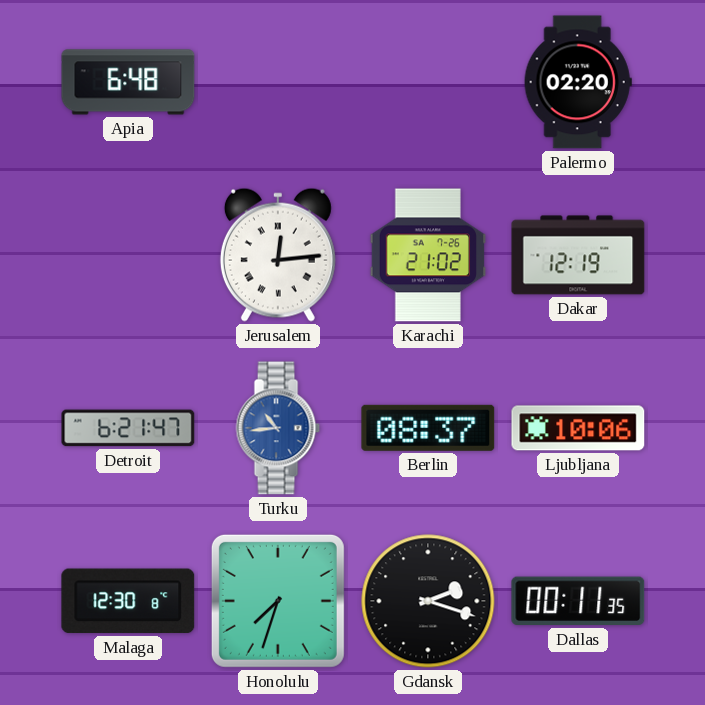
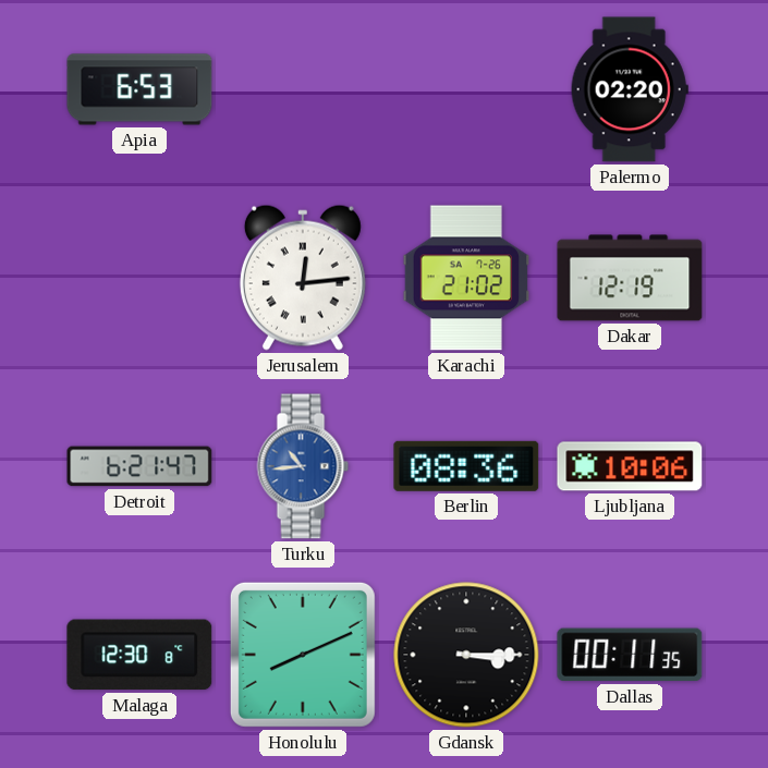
Apia: 6:48 -> 6:53
Berlin: 08:37 -> 08:36
Honolulu: 7:33 -> 8:11
Gdansk: 2:18 -> 3:15
